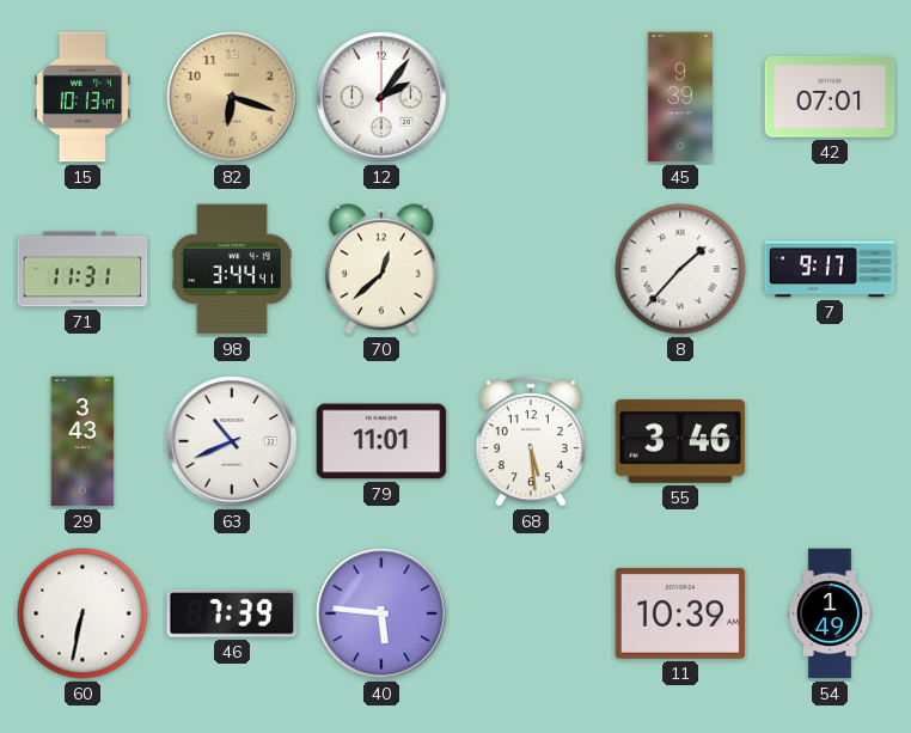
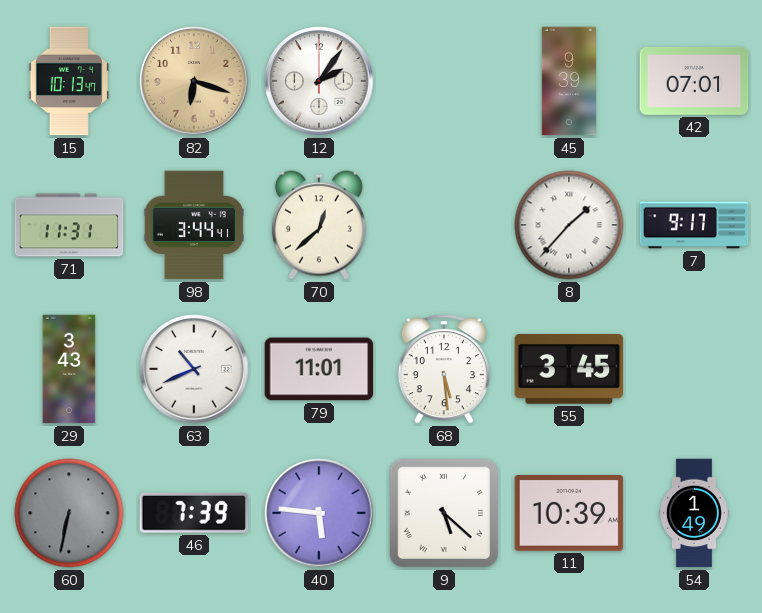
55: 3:46 -> 3:45
60 dial: white -> grey
9: none -> 5:22
